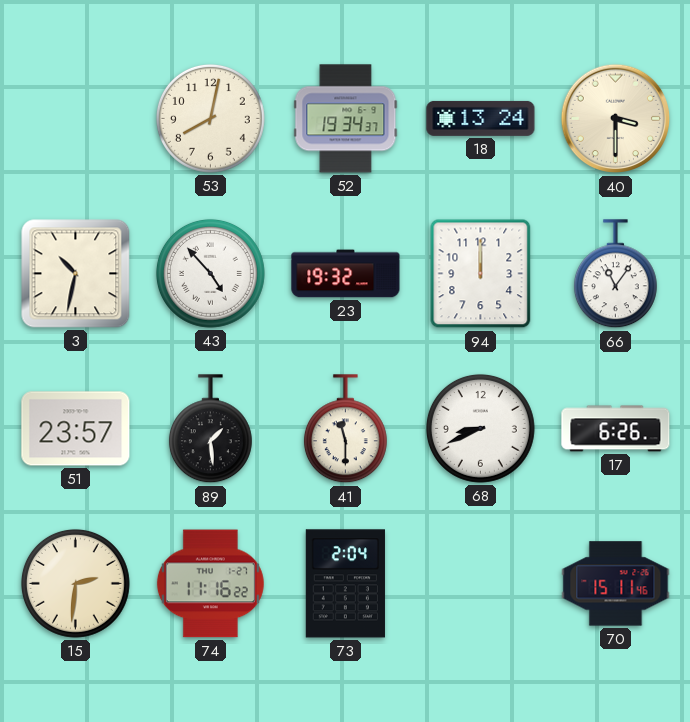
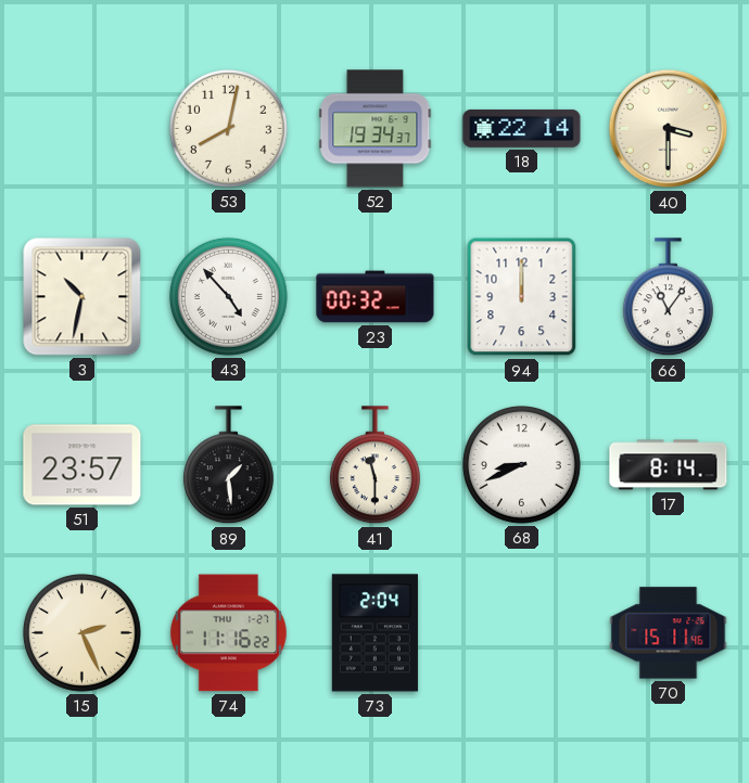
18: 13:24 -> 22:14
23: 19:32 -> 00:32
17: 6:26 -> 8:14
15: 2:31 -> 2:26
